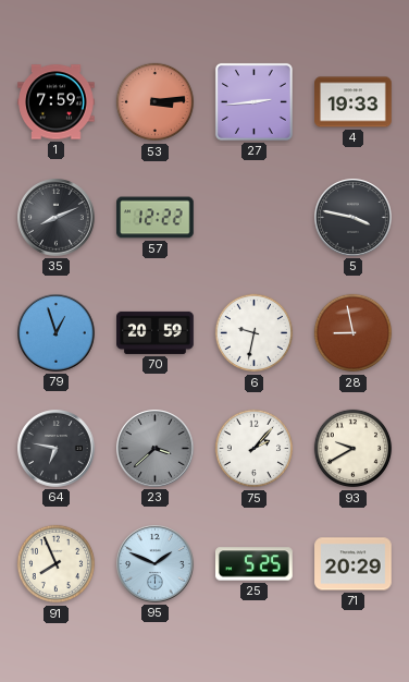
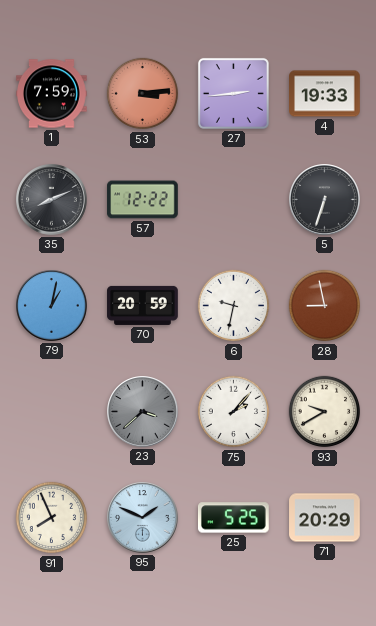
5: 3:47 -> 6:33
79: 12:57 -> 1:02
64: 6:47 -> none
